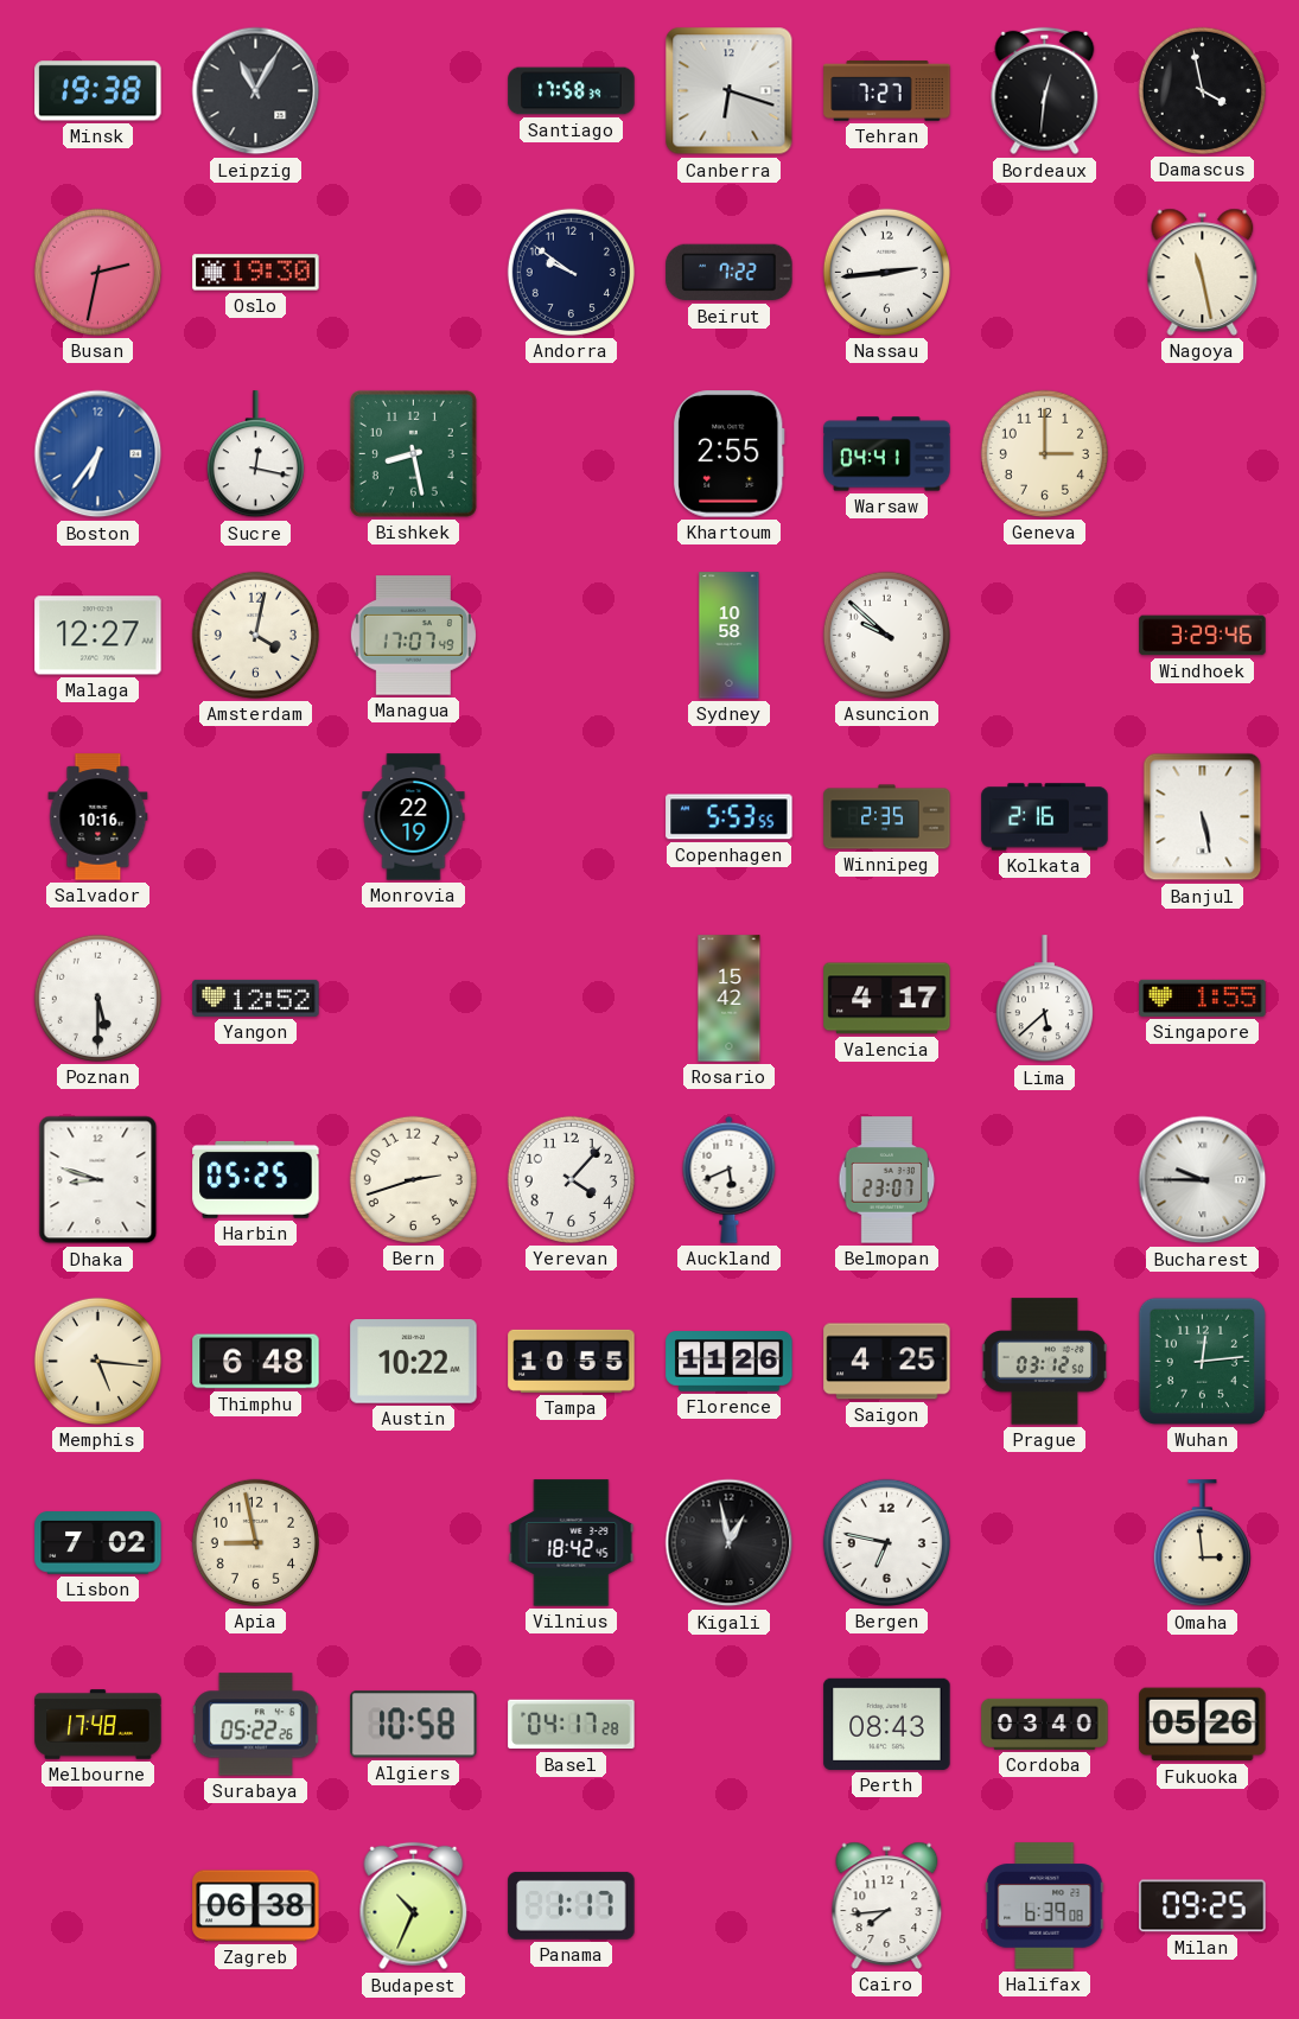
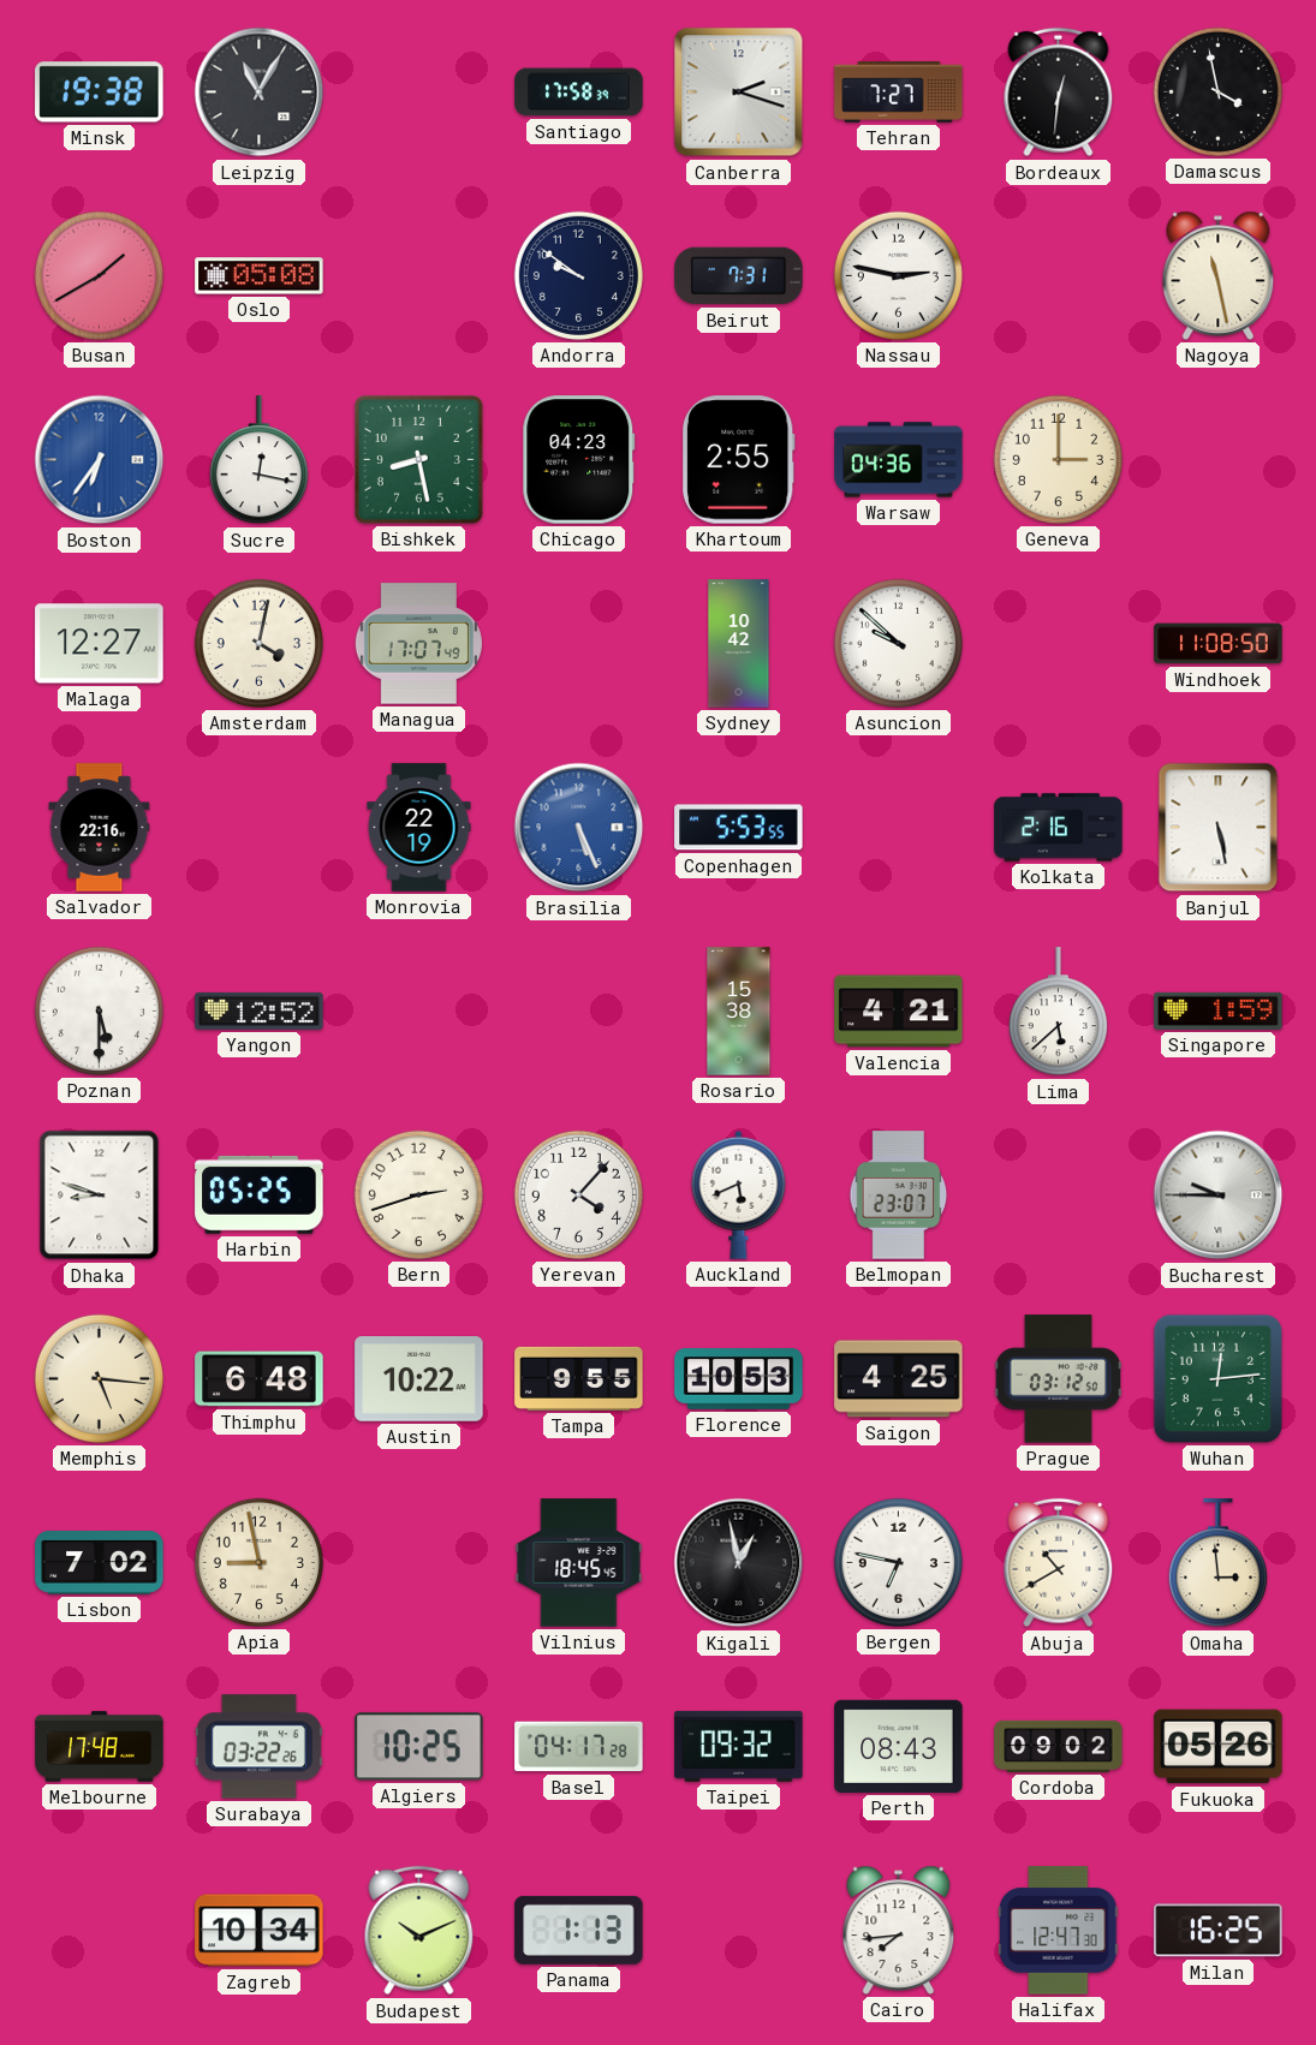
Canberra: 6:18 -> 2:18
Busan: 2:32 -> 1:40
Oslo: 19:30 -> 05:08
Beirut: 7:22 -> 7:31
Nassau: 2:44 -> 2:47
Chicago: none -> 04:23
Warsaw: 04:41 -> 04:36
Sydney: 10:58 -> 10:42
Windhoek: 3:29 -> 11:08
Salvador: 10:16 -> 22:16
Brasilia: none -> 5:26
Winnipeg: 2:35 -> none
Rosario: 15:42 -> 15:38
Valencia: 4:17 -> 4:21
Singapore: 1:55 -> 1:59
Tampa: 10:55 -> 9:55
Florence: 11:26 -> 10:53
Vilnius: 18:42 -> 18:45
Abuja: none -> 10:40
Surabaya: 05:22 -> 03:22
Algiers: 10:58 -> 10:25
Taipei: none -> 09:32
Cordoba: 03:40 -> 09:02
Zagreb: 06:38 -> 10:34
Budapest: 10:34 -> 10:11
Panama: 1:17 -> 1:13
Halifax: 6:39 -> 12:47
Milan: 09:25 -> 16:25
